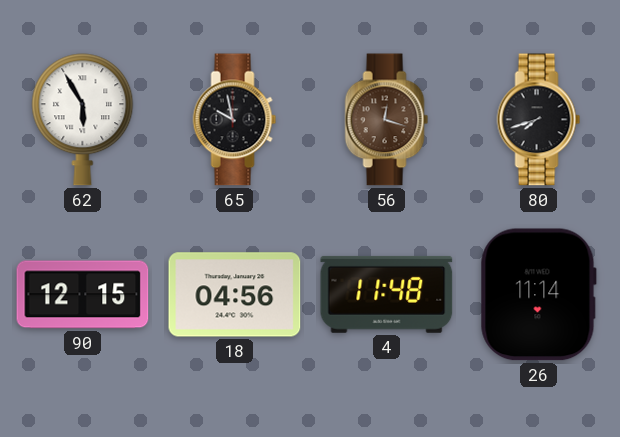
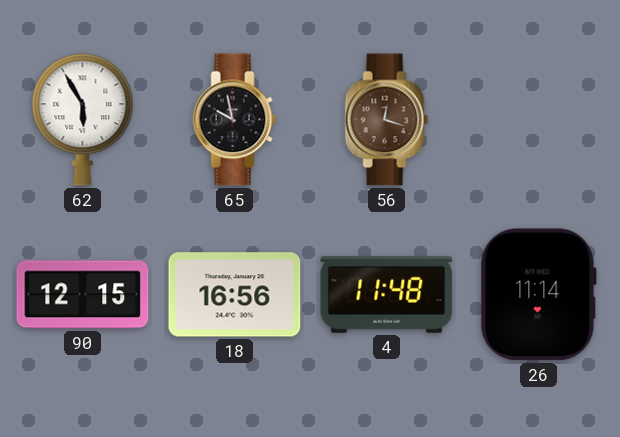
80: 7:42 -> none
18: 04:56 -> 16:56
